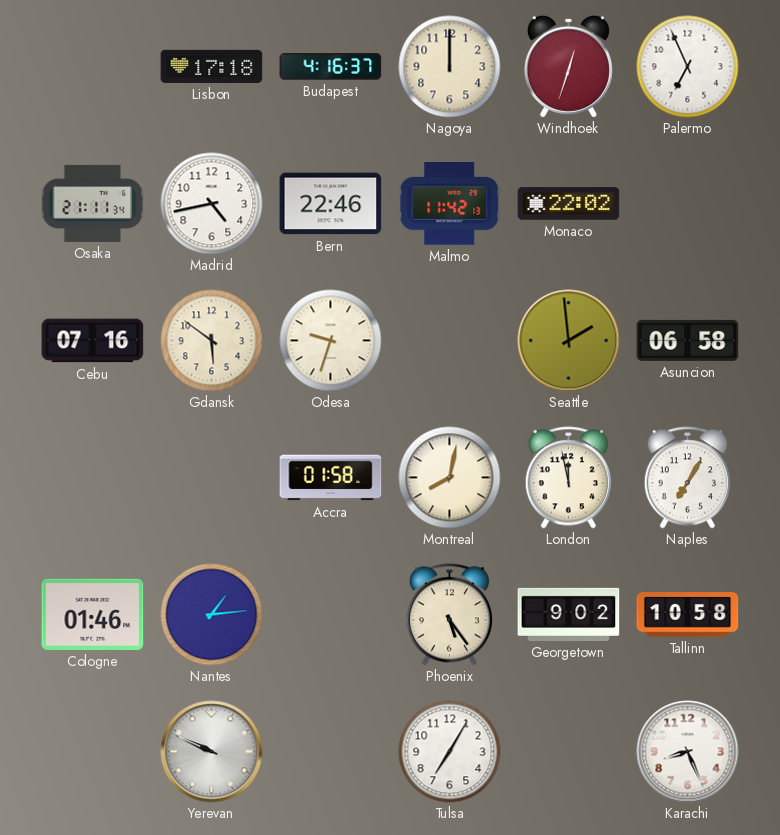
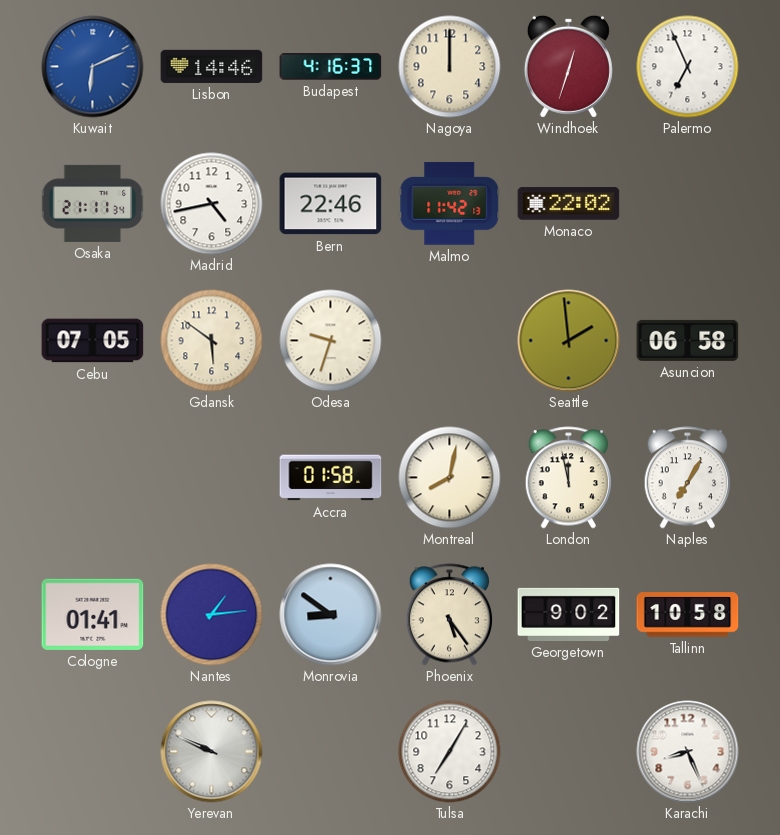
Kuwait: none -> 6:11
Lisbon: 17:18 -> 14:46
Cebu: 07:16 -> 07:05
Cologne: 01:46 -> 01:41
Monrovia: none -> 8:51
